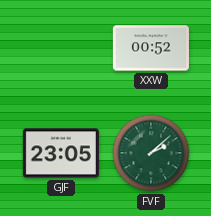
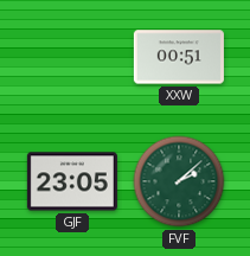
XXW: 00:52 -> 00:51
